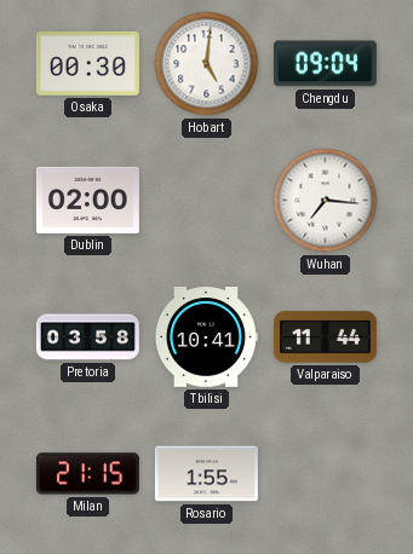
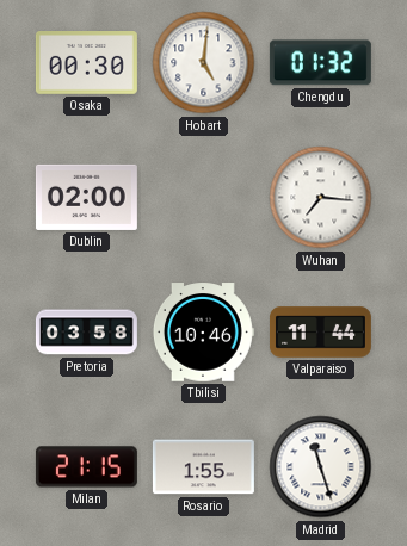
Chengdu: 09:04 -> 01:32
Tbilisi: 10:41 -> 10:46
Madrid: none -> 11:27
